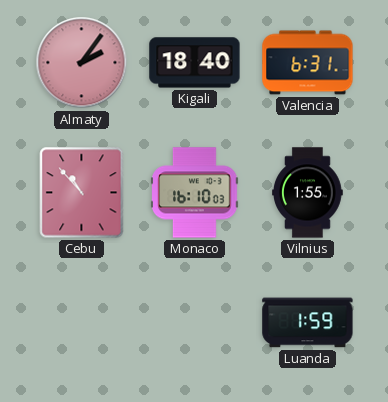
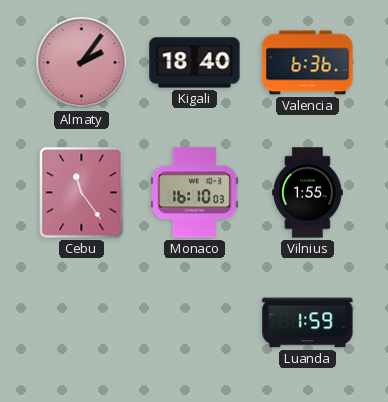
Valencia: 6:31 -> 6:36
Cebu: 10:53 -> 11:24
